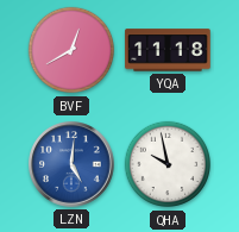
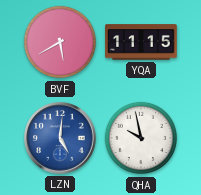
BVF: 12:40 -> 5:40
YQA: 11:18 -> 11:15
